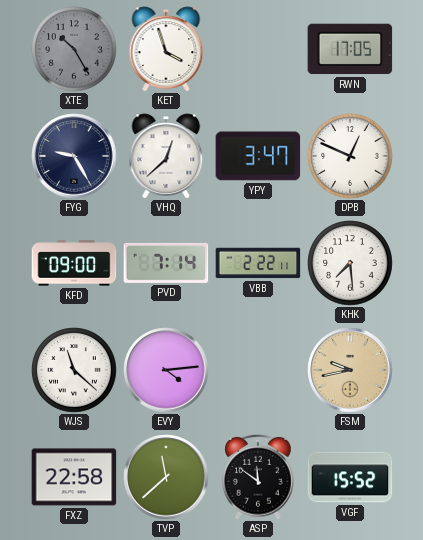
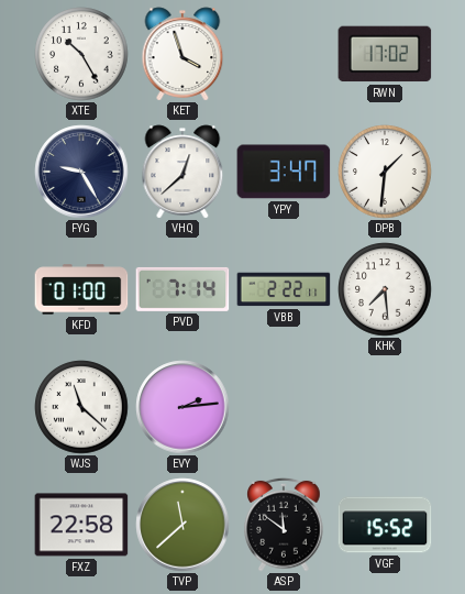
XTE dial: grey -> white
RWN: 17:05 -> 17:02
DPB: 12:49 -> 1:31
KFD: 09:00 -> 01:00
EVY: 4:14 -> 2:14
FSM: 9:43 -> none
